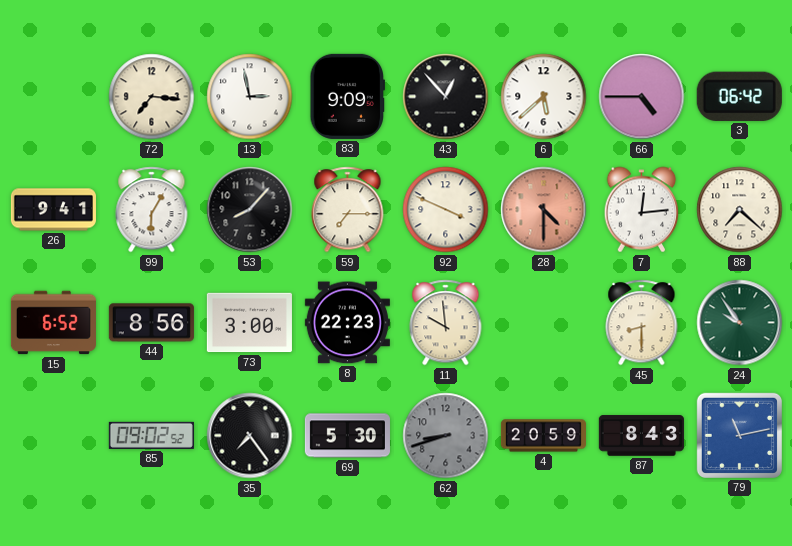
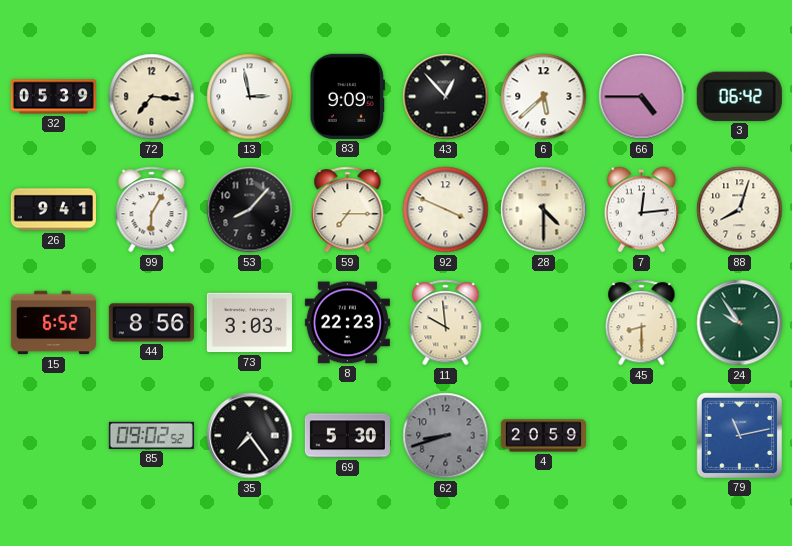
32: none -> 05:39
28 dial: salmon -> cream
88: 7:22 -> 8:03
73: 3:00 -> 3:03
87: 8:43 -> none
